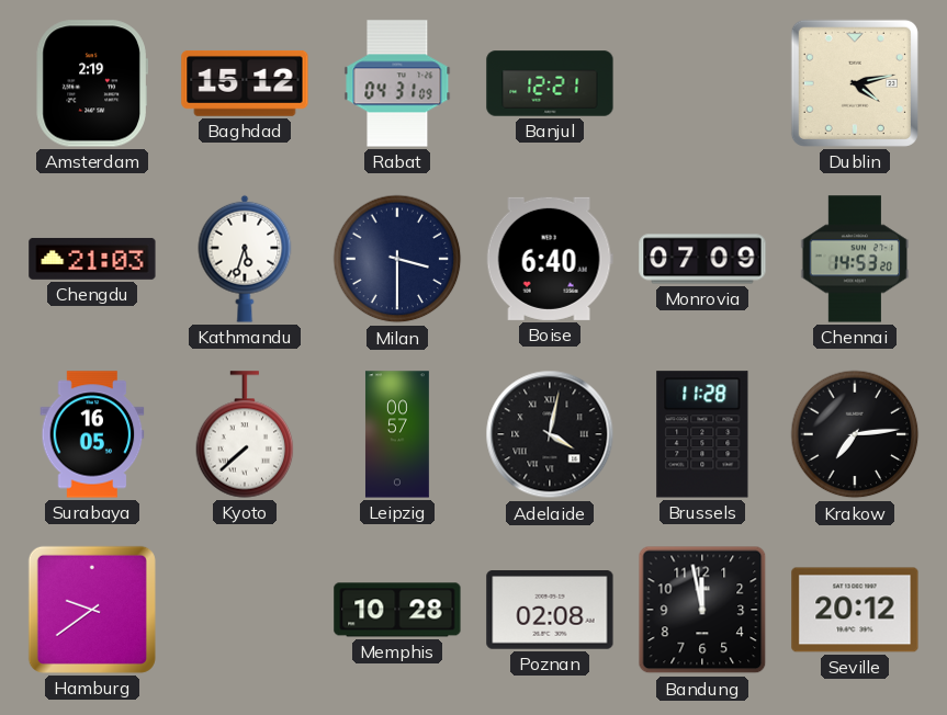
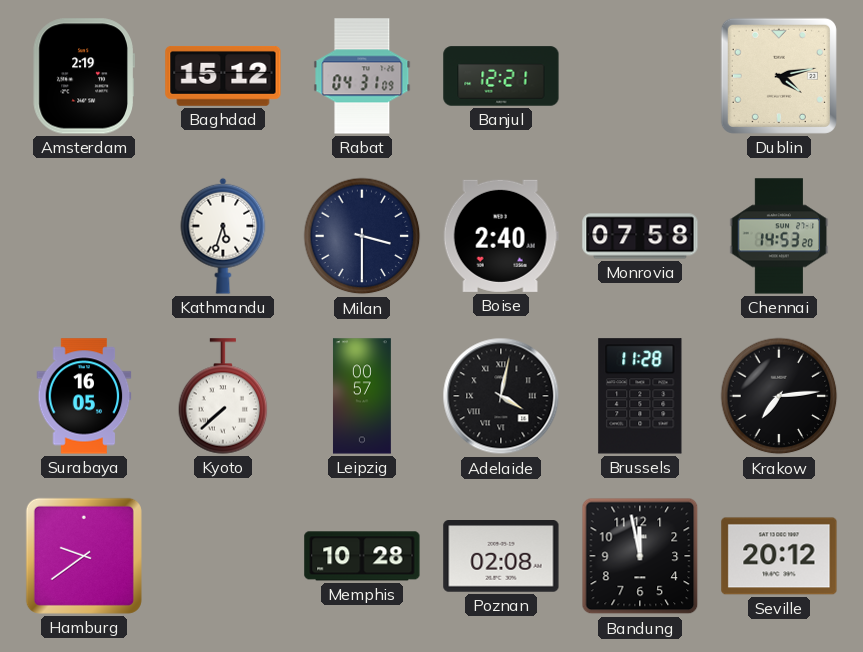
Chengdu: 21:03 -> none
Boise: 6:40 -> 2:40
Monrovia: 07:09 -> 07:58
